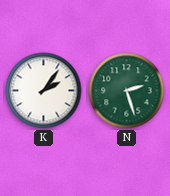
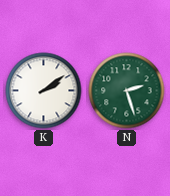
K: 2:06 -> 2:09
